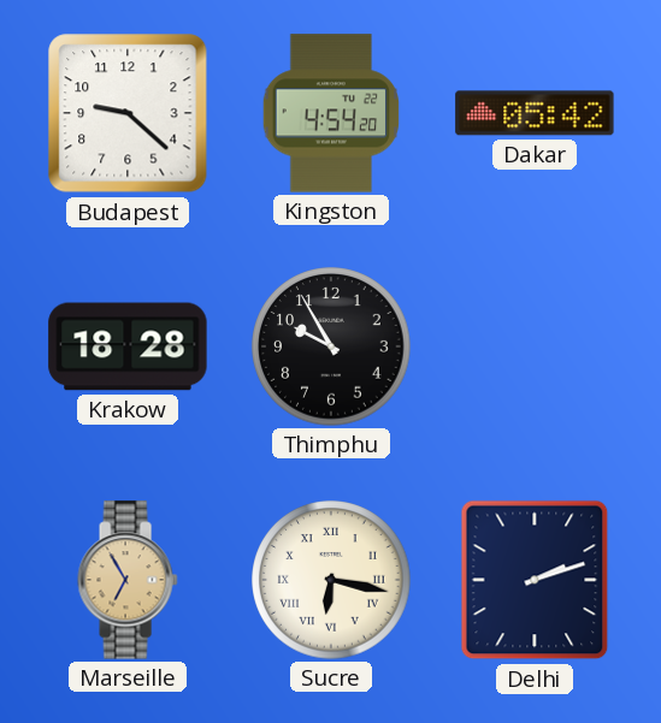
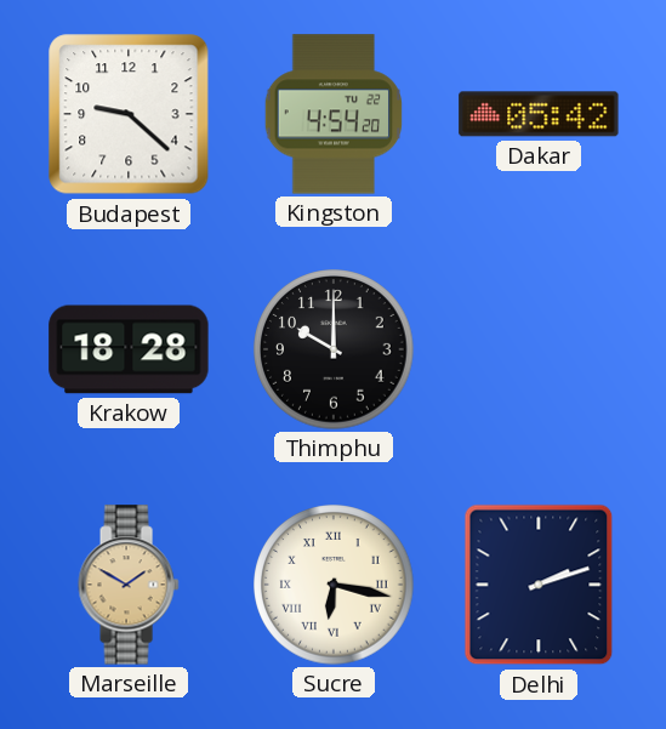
Thimphu: 9:55 -> 10:00
Marseille: 6:55 -> 1:50
